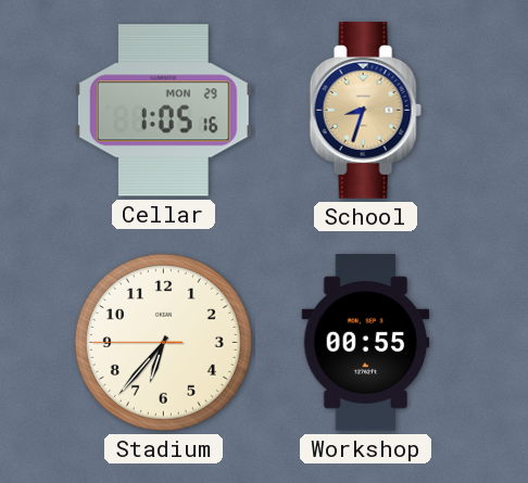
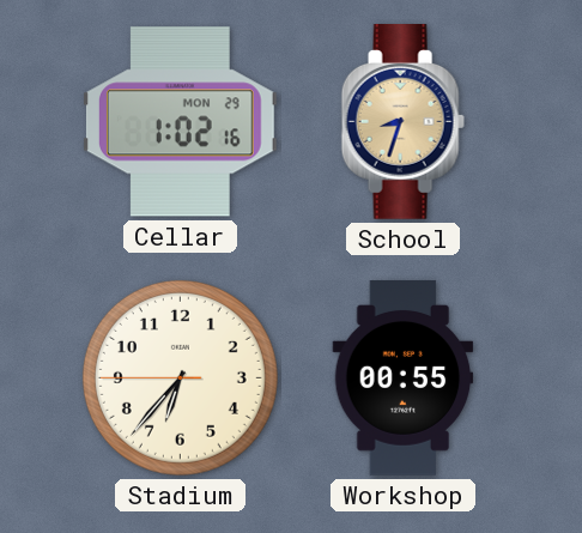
Cellar: 1:05 -> 1:02
